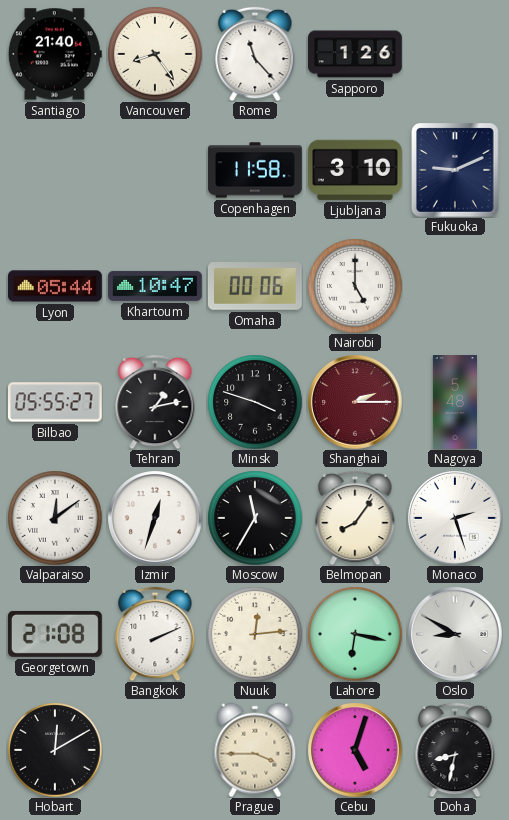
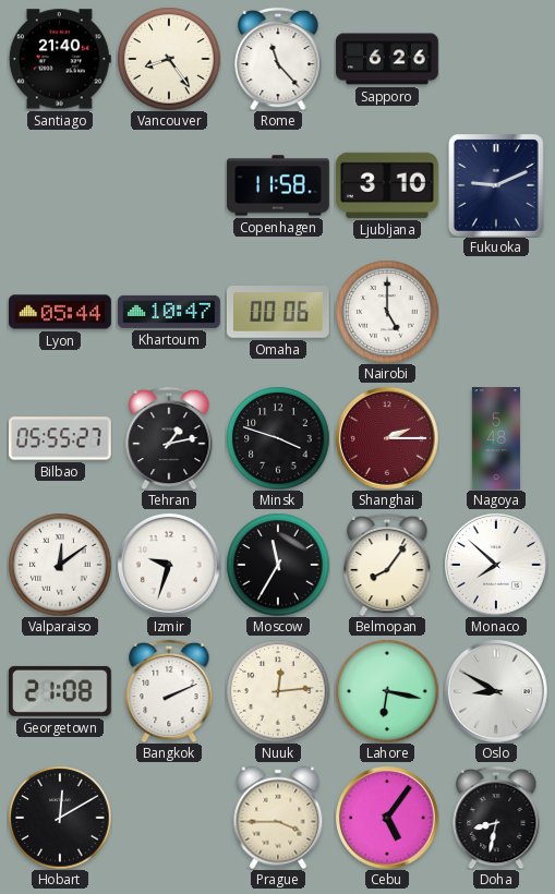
Sapporo: 1:26 -> 6:26
Izmir: 12:33 -> 9:33
Monaco: 2:27 -> 7:52
Cebu: 5:03 -> 5:06
